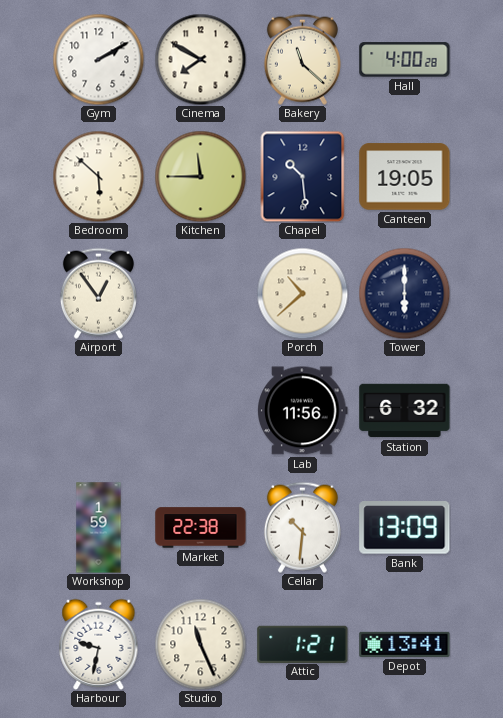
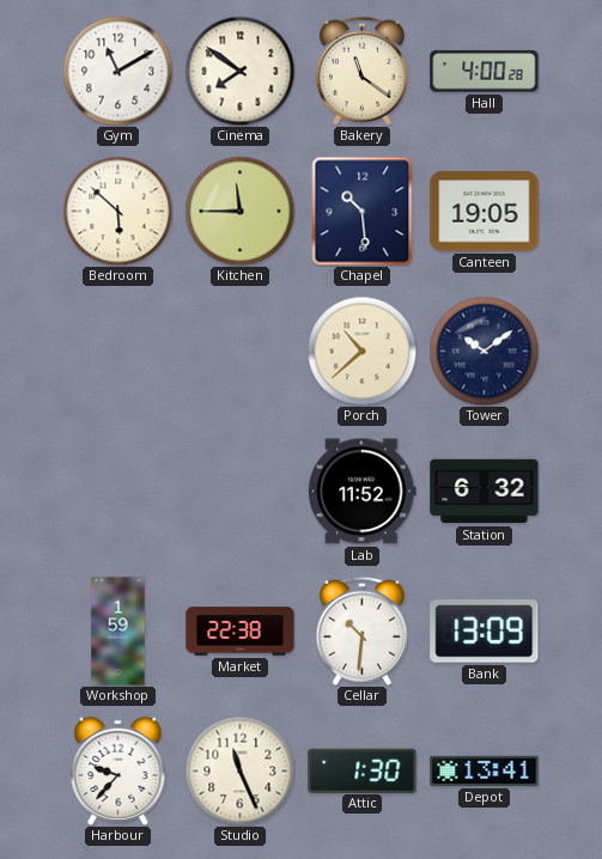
Gym: 2:10 -> 11:10
Cinema: 7:50 -> 7:51
Bakery: 11:22 -> 11:21
Airport: 12:54 -> none
Tower: 6:00 -> 10:09
Lab: 11:56 -> 11:52
Harbour: 9:32 -> 9:37
Attic: 1:21 -> 1:30
